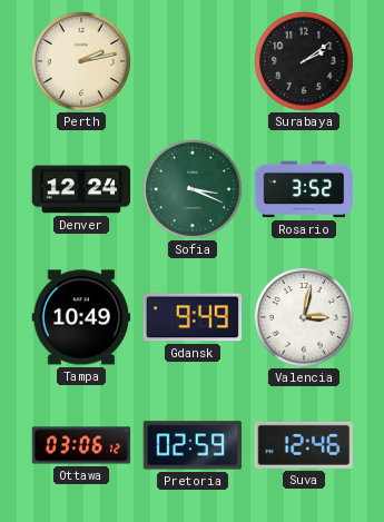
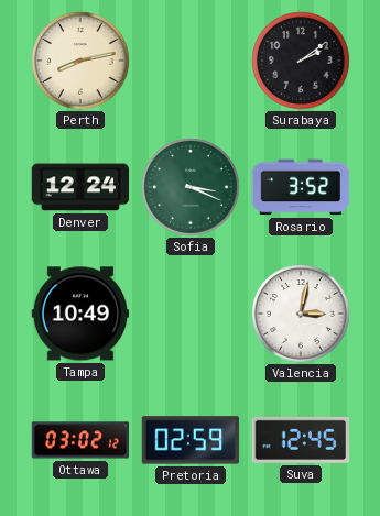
Perth: 2:13 -> 8:13
Gdansk: 9:49 -> none
Ottawa: 03:06 -> 03:02
Suva: 12:46 -> 12:45
